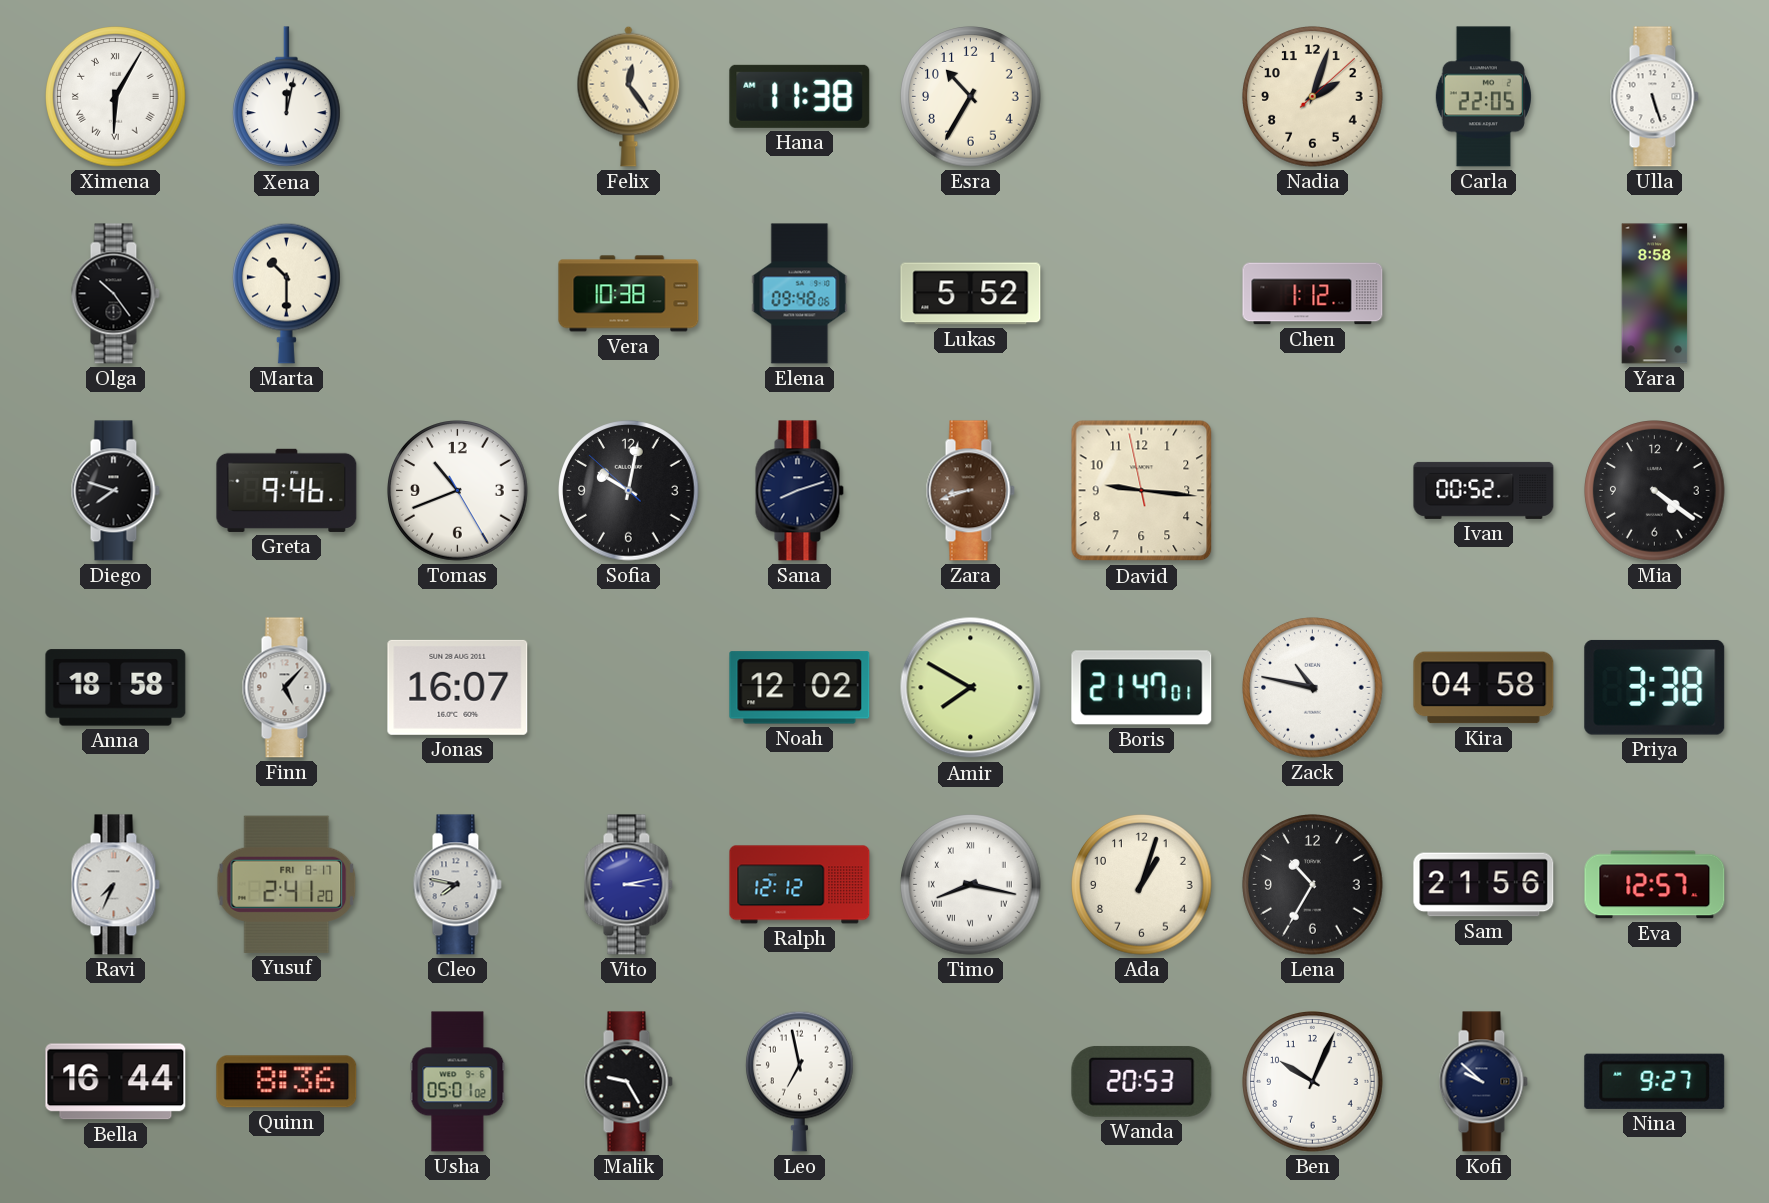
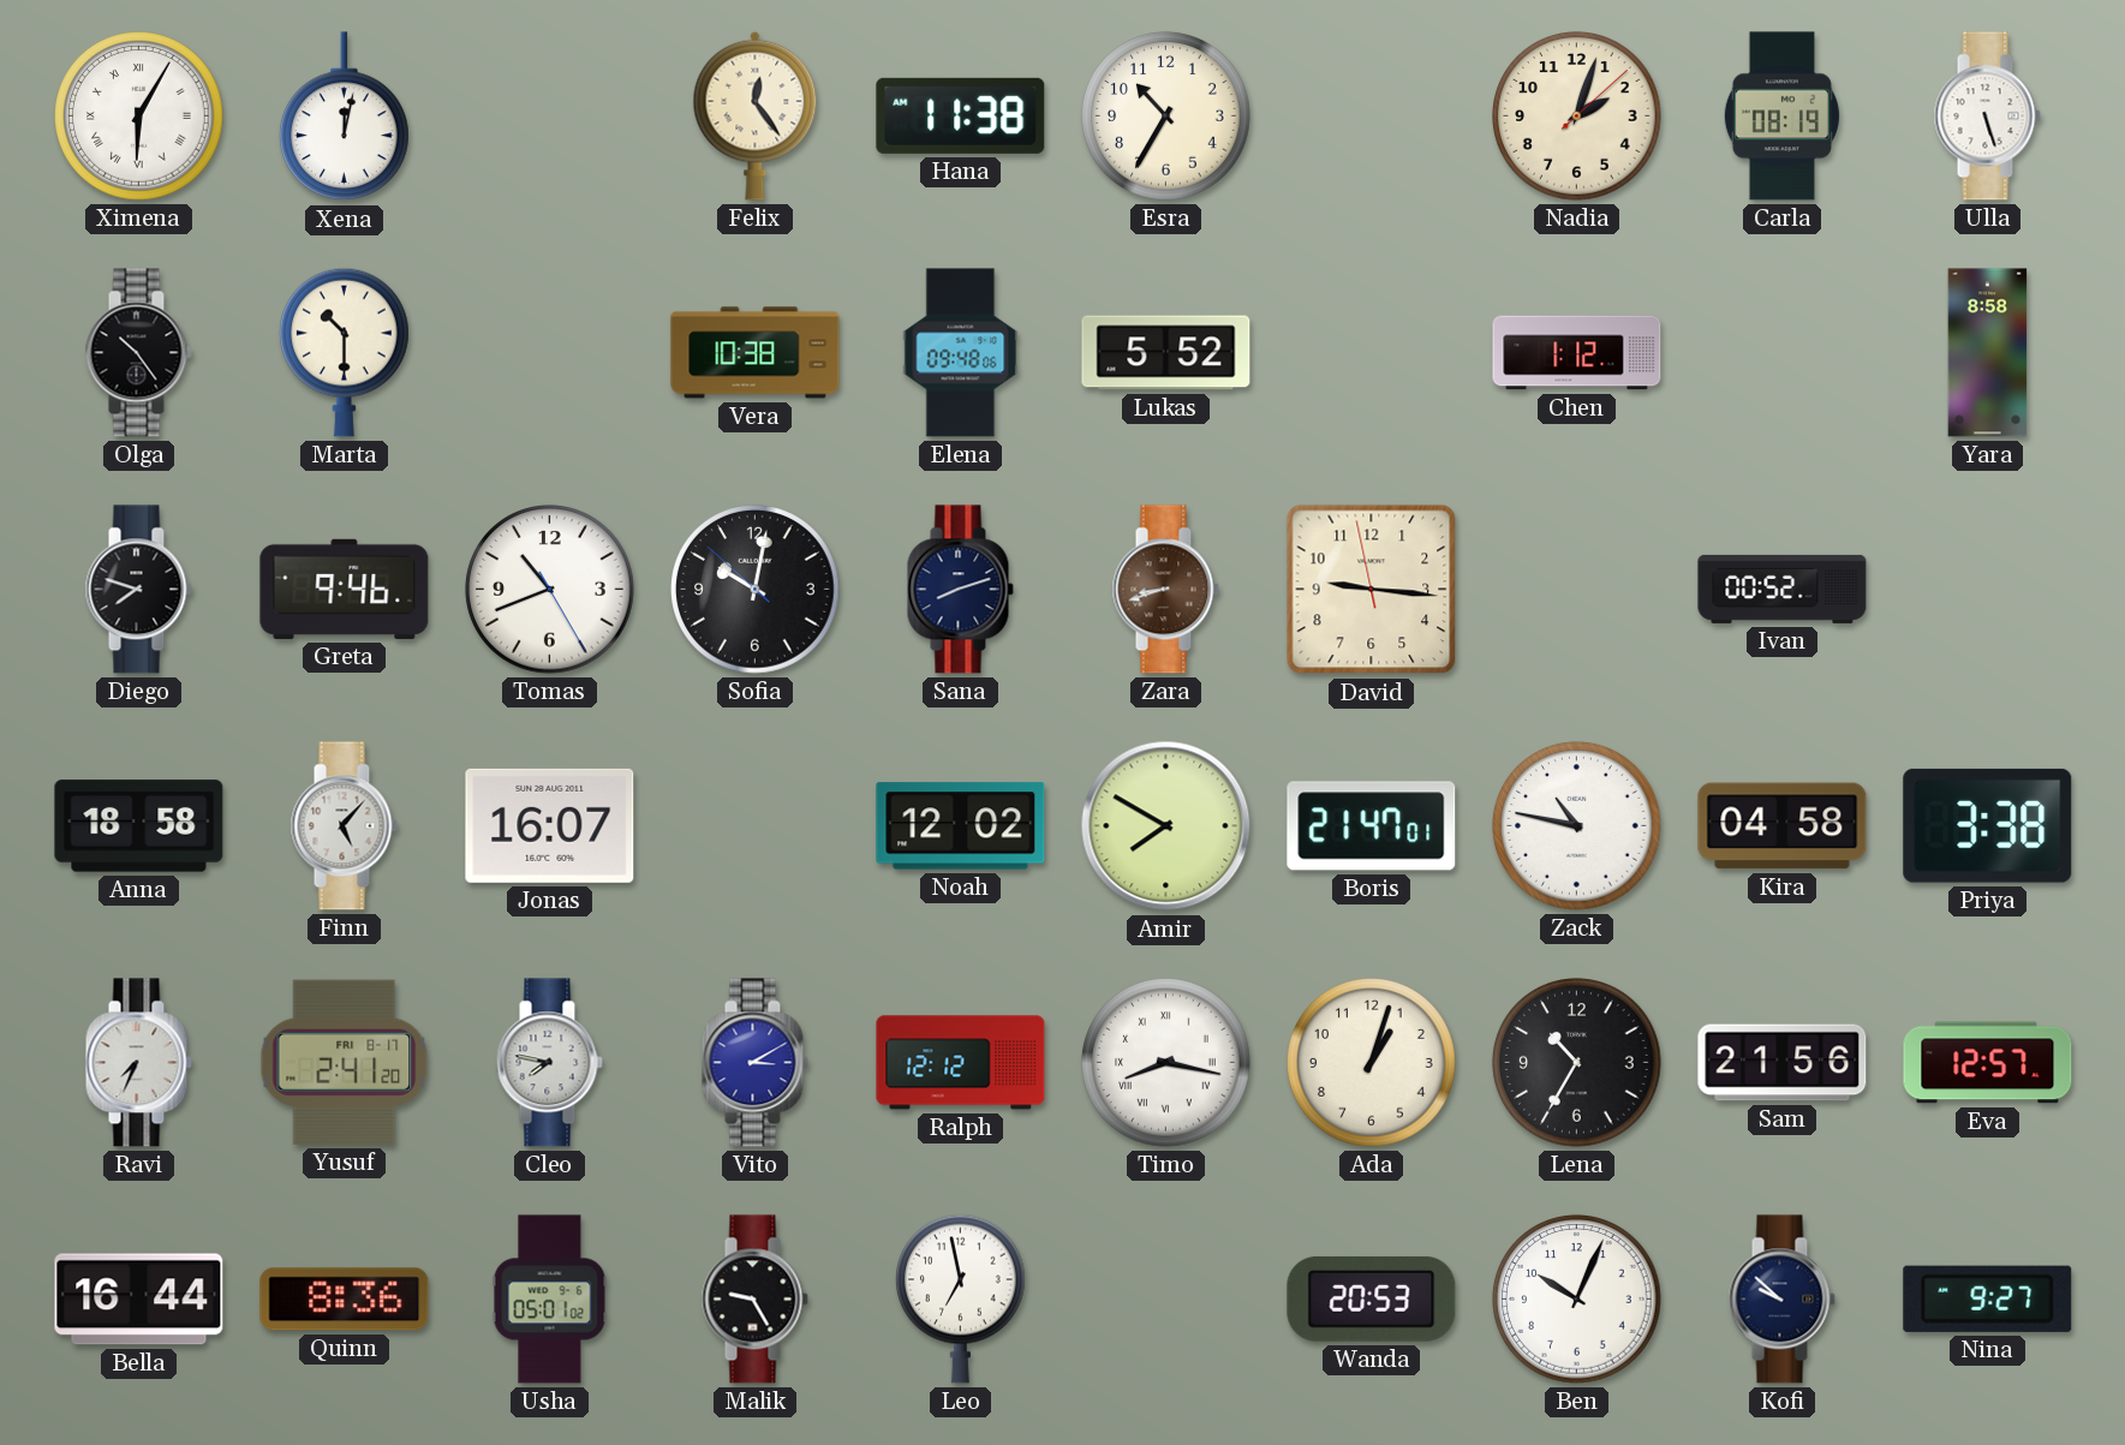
Carla: 22:05 -> 08:19
Mia: 4:21 -> none
Vito: 3:13 -> 3:10
